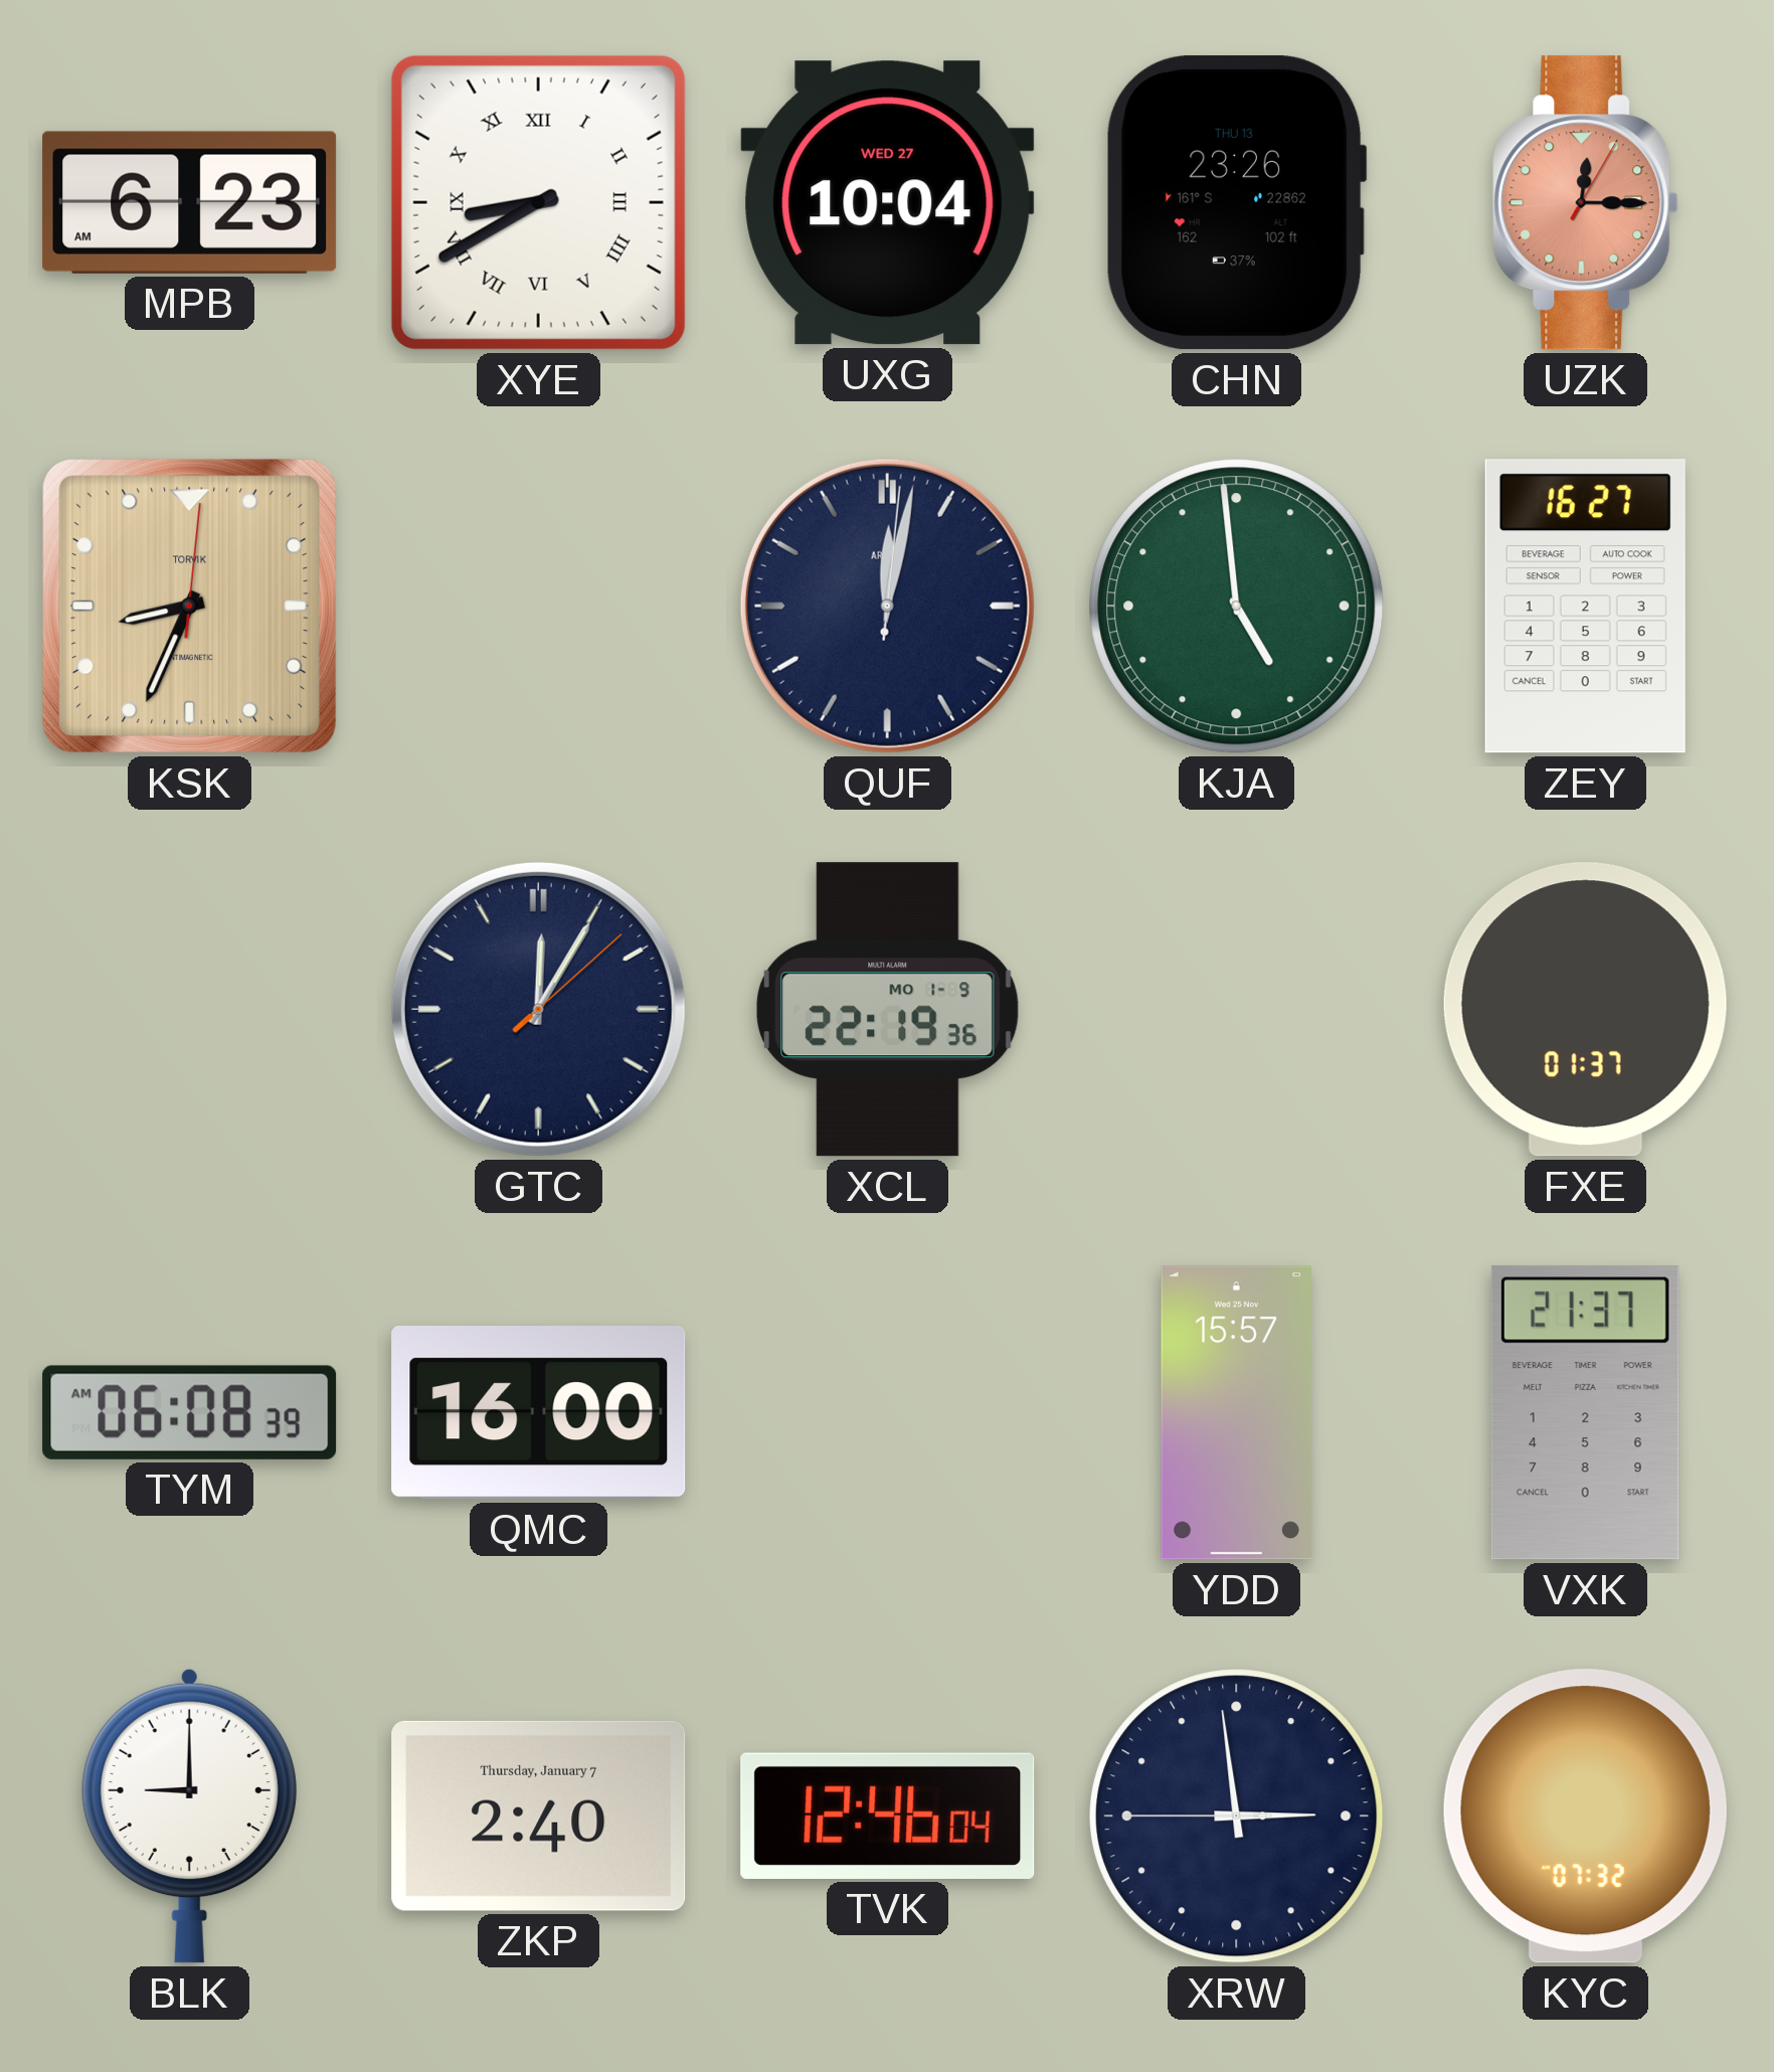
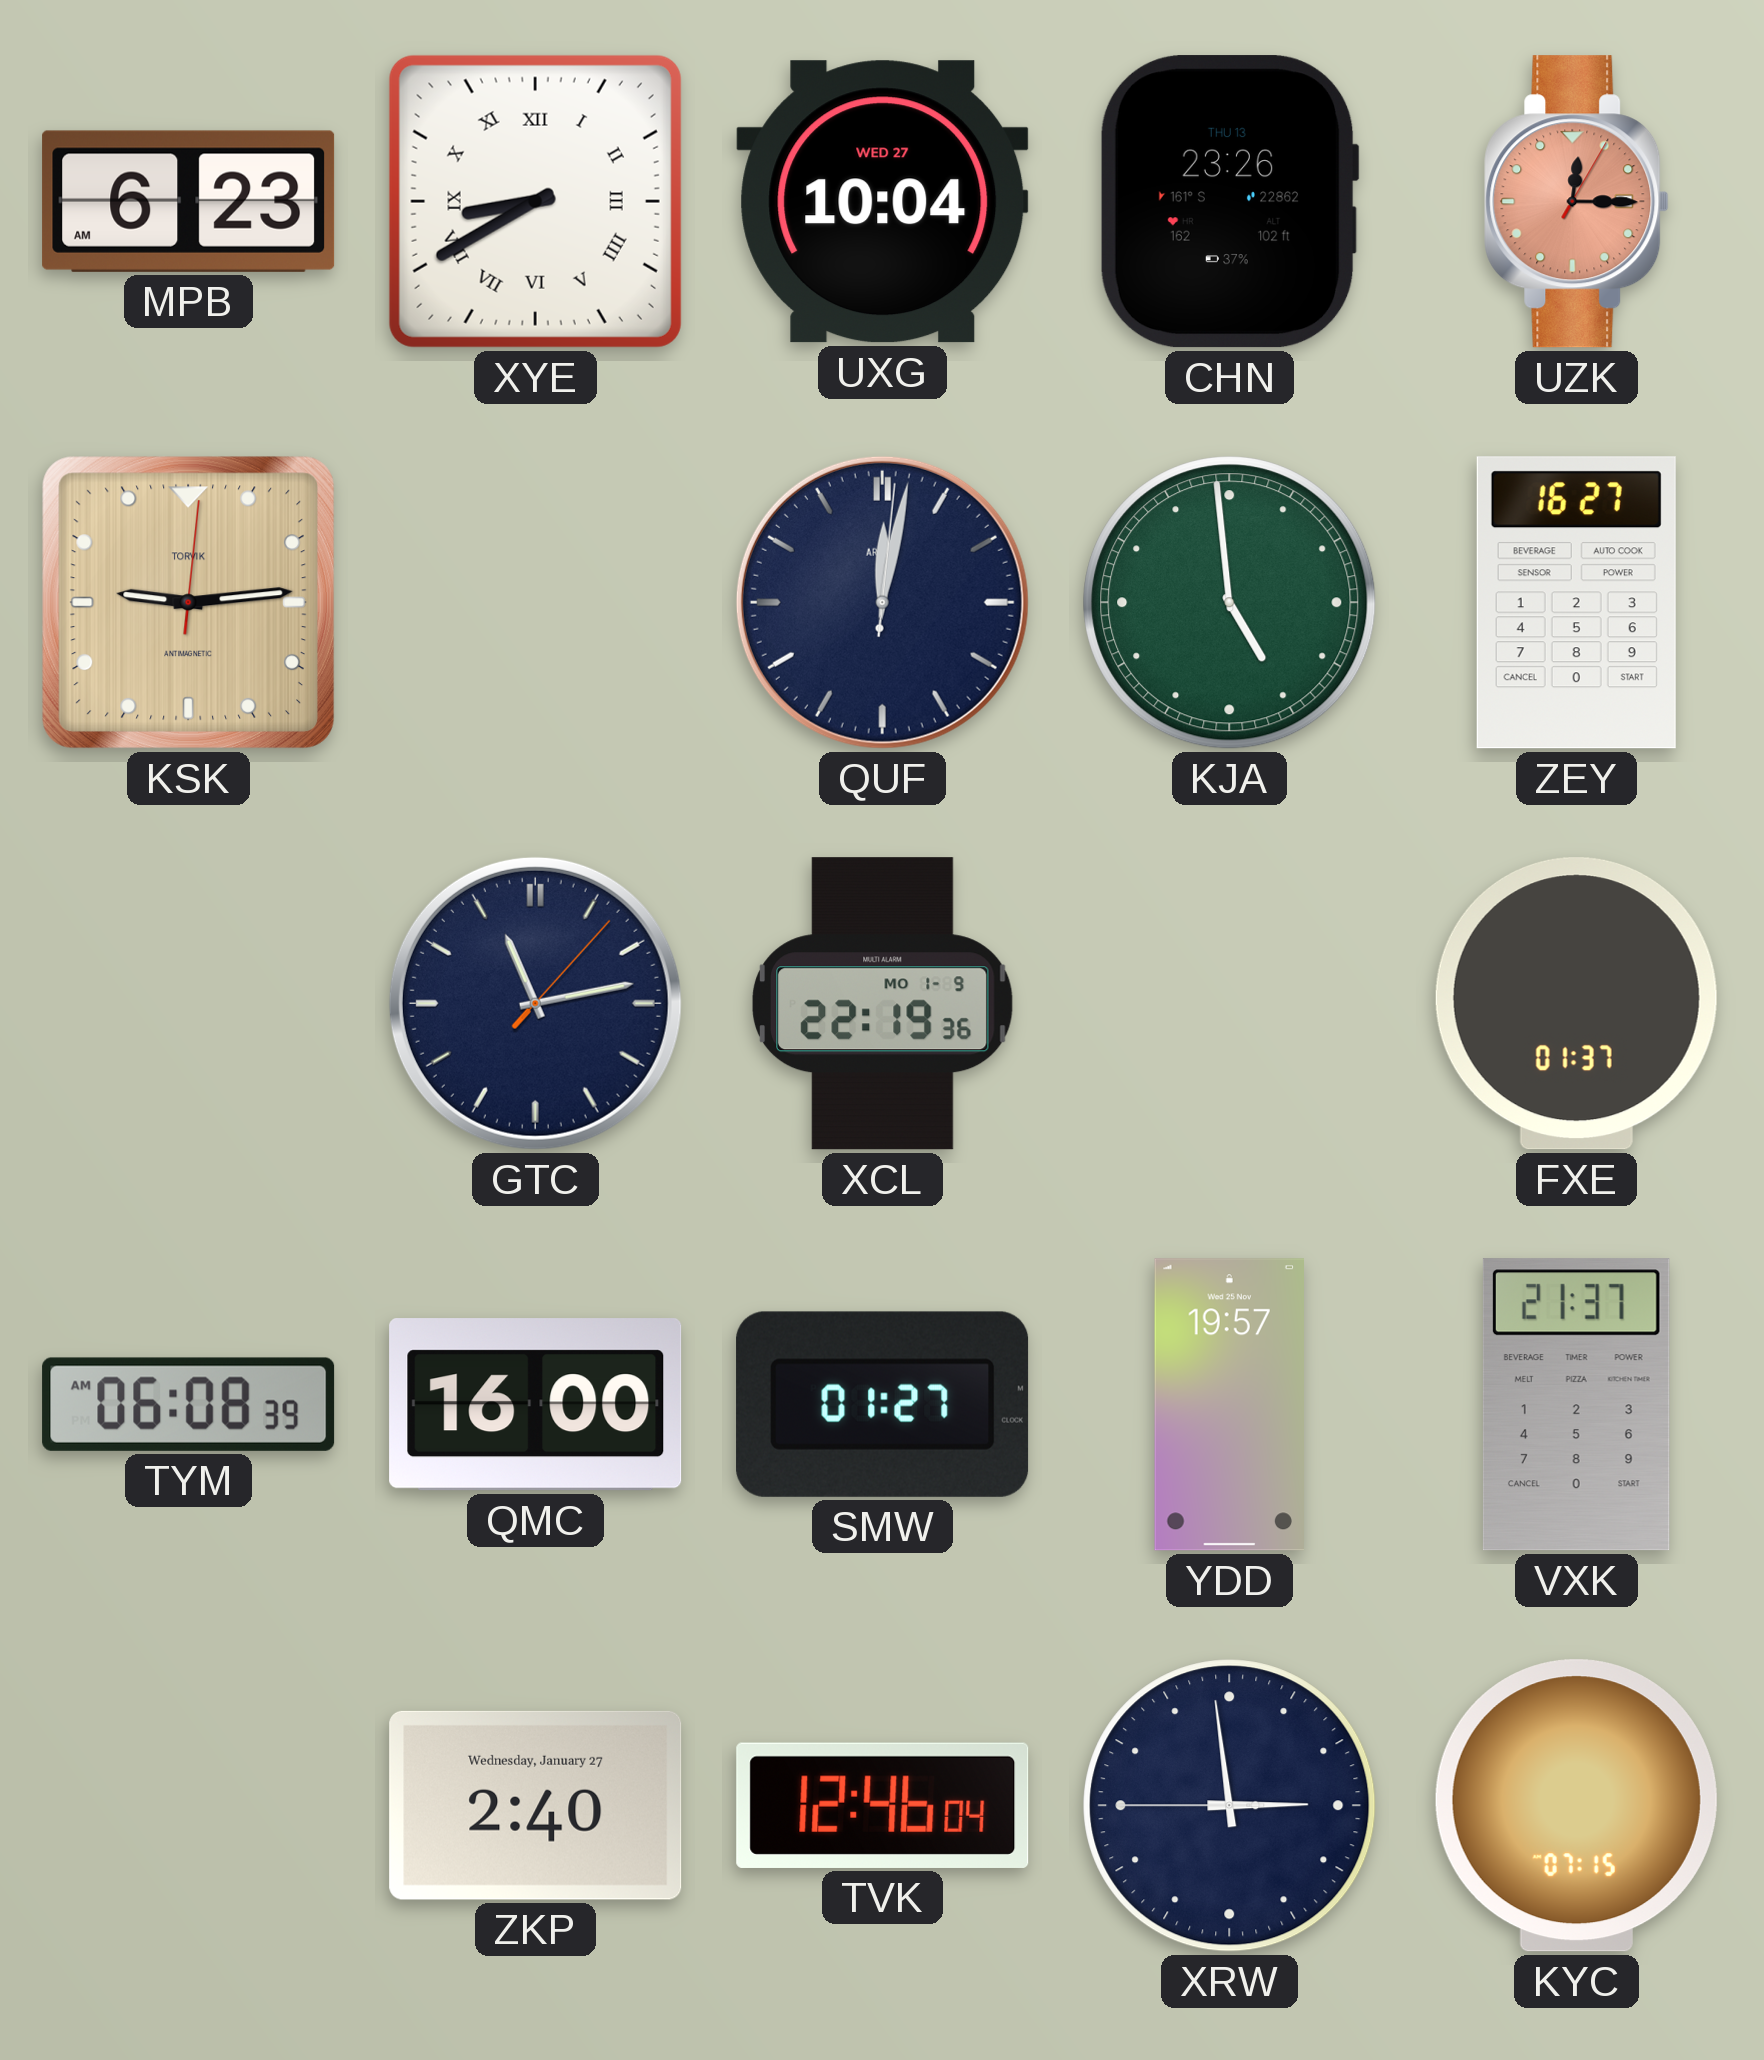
KSK: 8:34 -> 9:14
GTC: 12:05 -> 11:13
SMW: none -> 01:27
YDD: 15:57 -> 19:57
BLK: 9:00 -> none
ZKP date: Thursday, January 7 -> Wednesday, January 27
KYC: 07:32 -> 07:15
